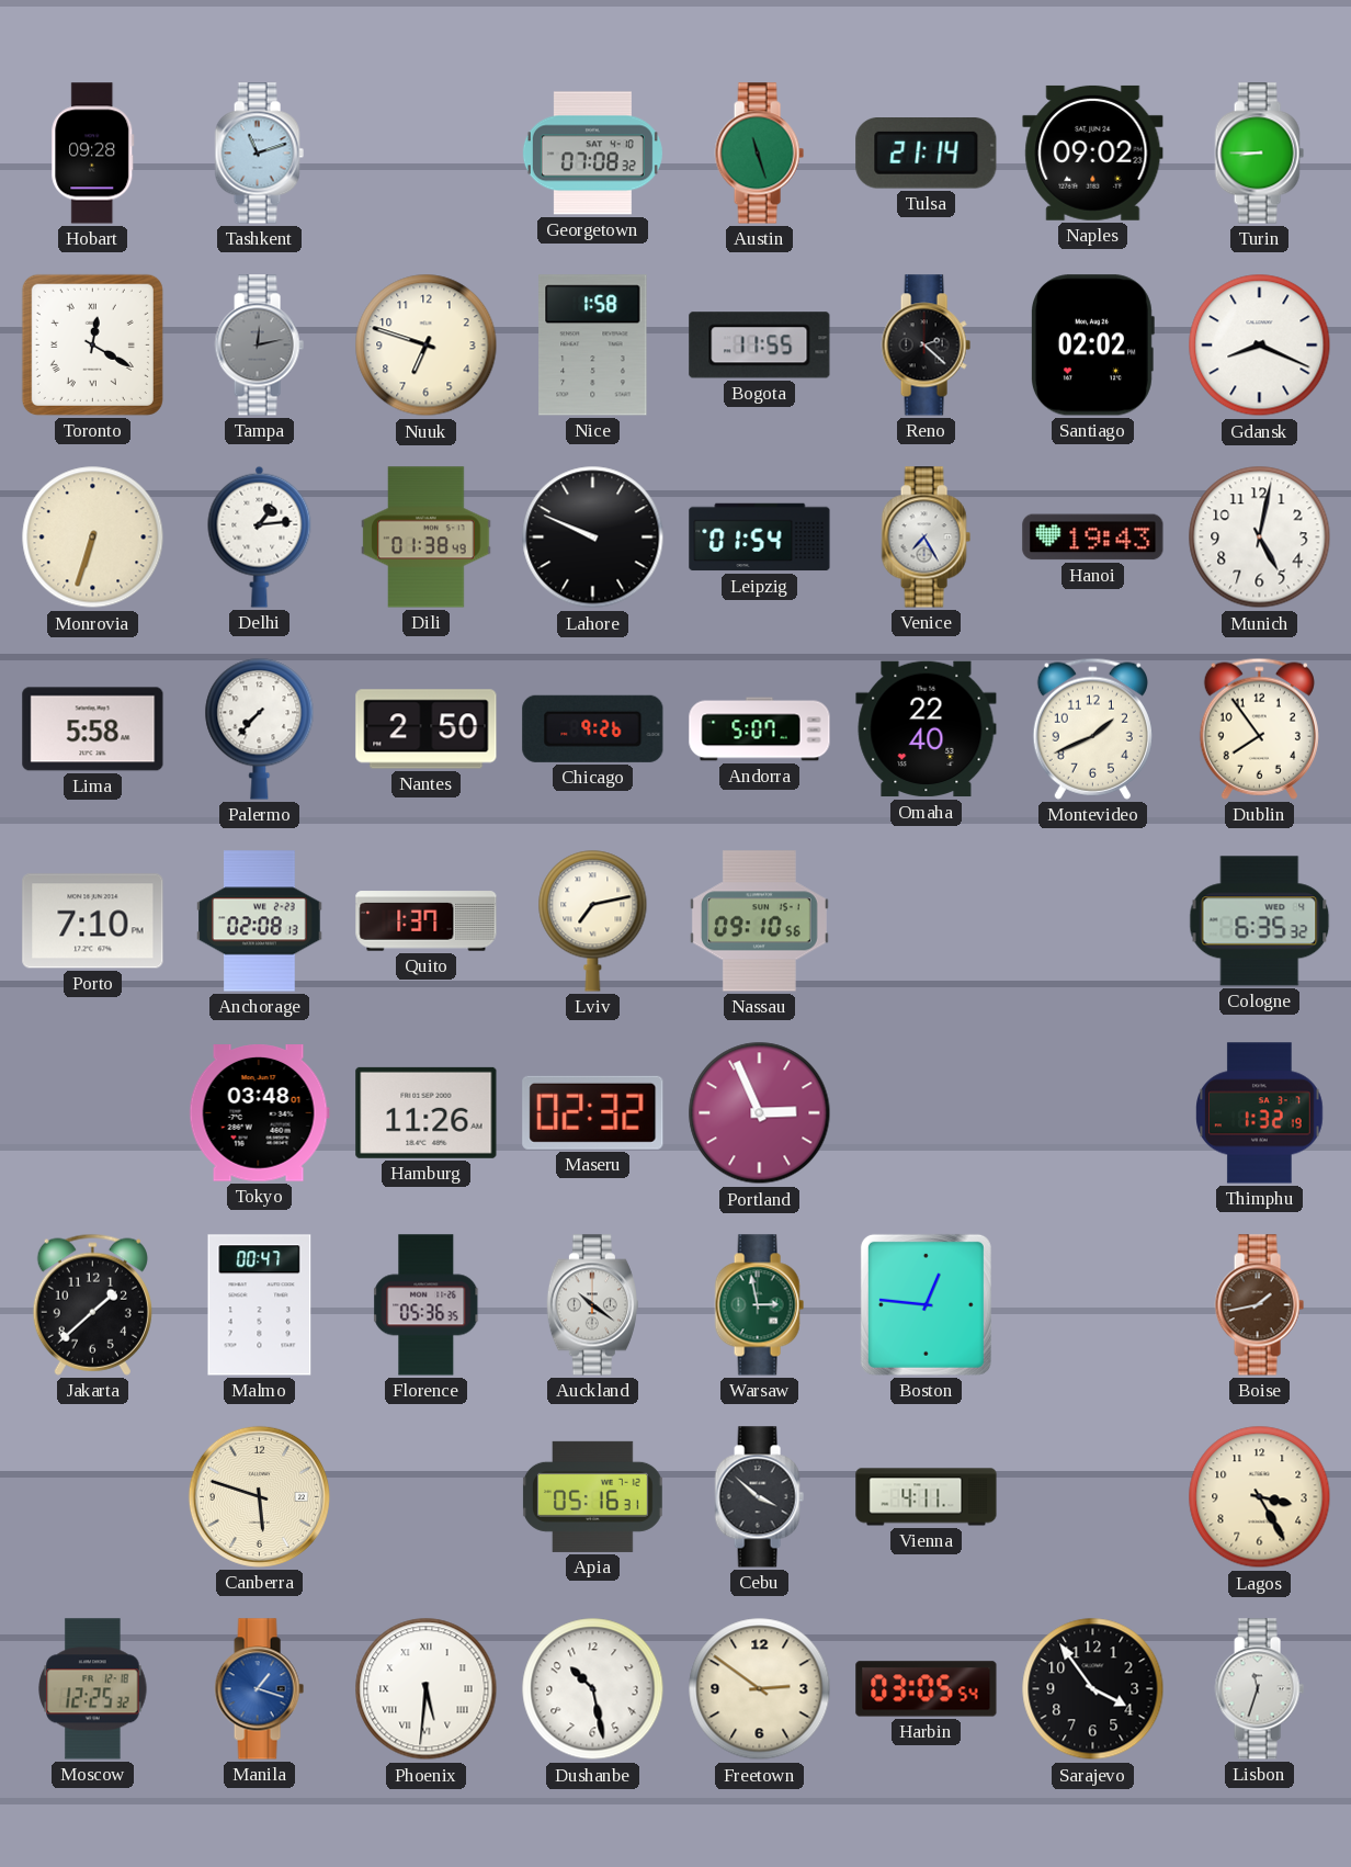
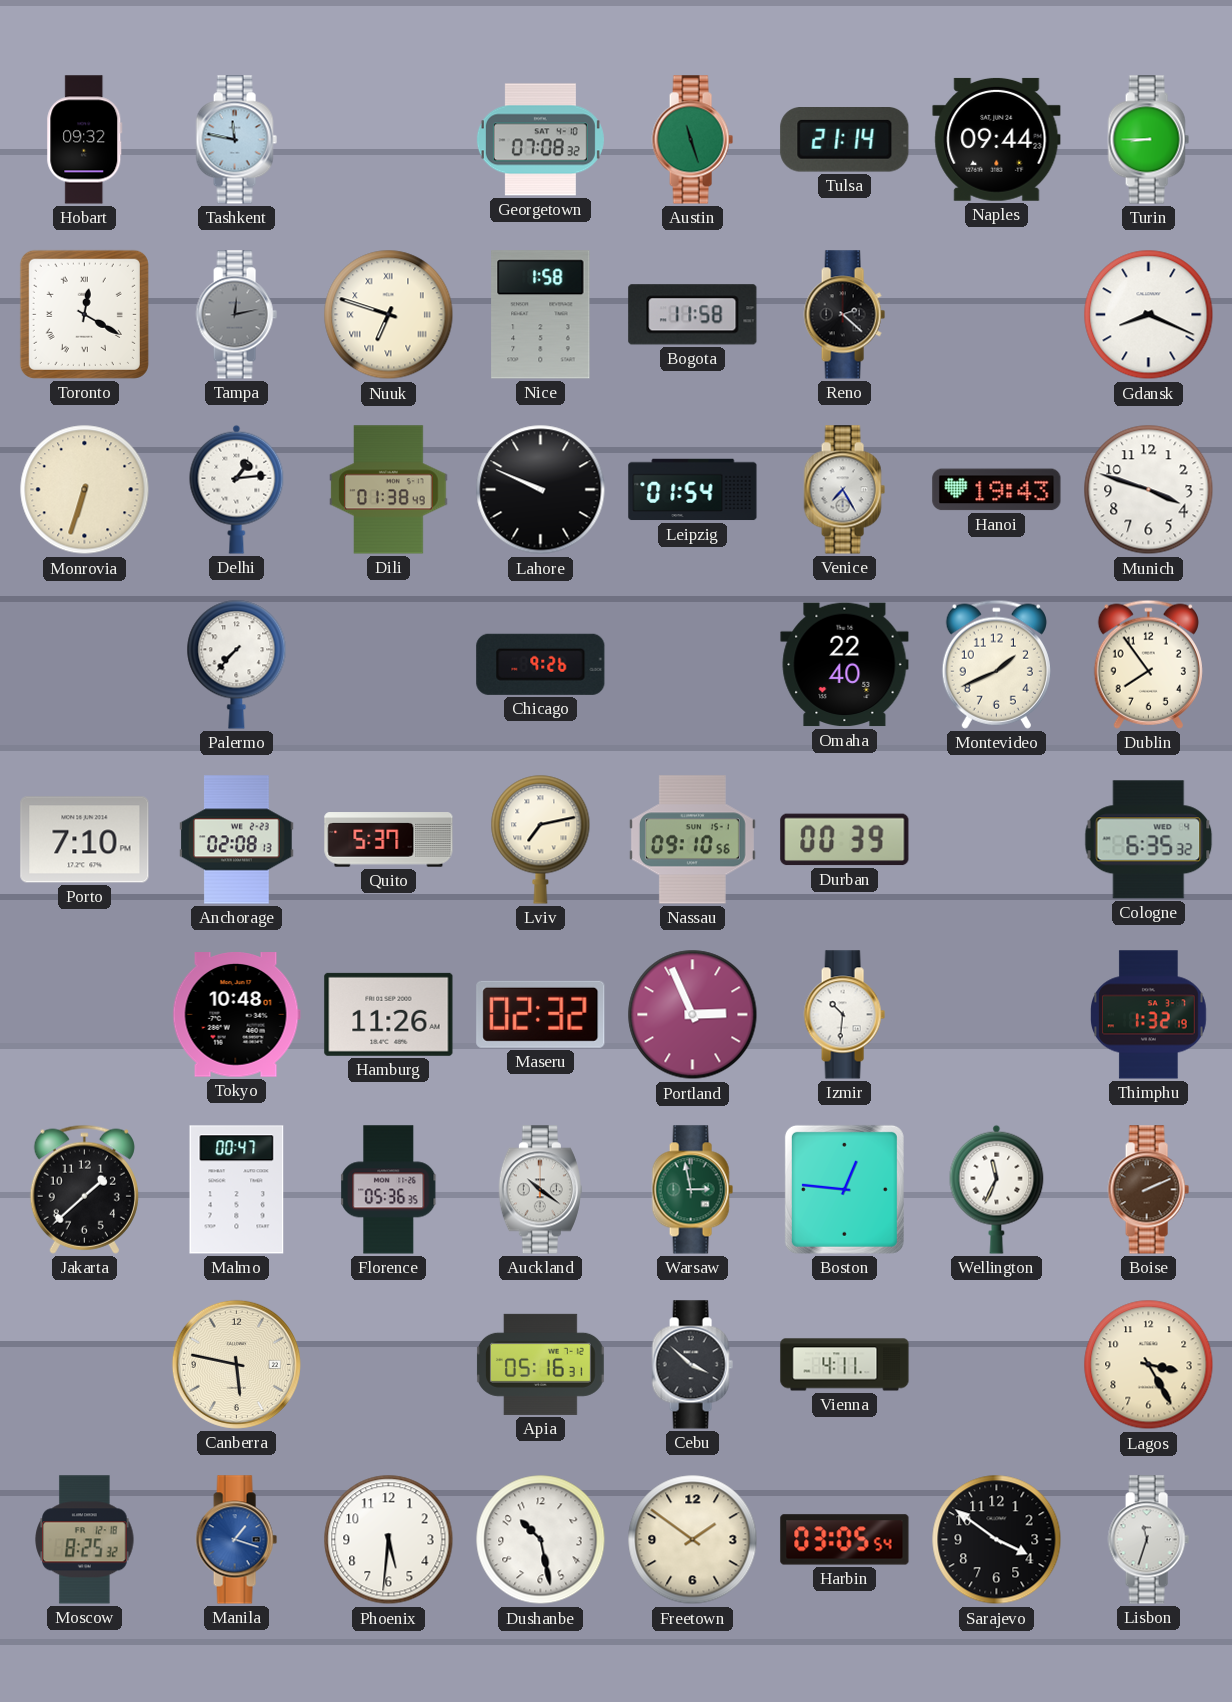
Hobart: 09:28 -> 09:32
Tashkent: 11:12 -> 11:47
Naples: 09:02 -> 09:44
Nuuk numerals: Arabic -> Roman
Bogota: 11:55 -> 11:58
Santiago: 02:02 -> none
Munich: 5:02 -> 3:48
Lima: 5:58 -> none
Nantes: 2:50 -> none
Andorra: 5:07 -> none
Quito: 1:37 -> 5:37
Durban: none -> 00:39
Tokyo: 03:48 -> 10:48
Izmir: none -> 10:31
Wellington: none -> 11:34
Boise: 1:43 -> 2:11
Canberra: 5:48 -> 5:47
Moscow: 12:25 -> 8:25
Phoenix numerals: Roman -> Arabic
Freetown: 2:51 -> 1:51
Sarajevo: 3:54 -> 3:51
